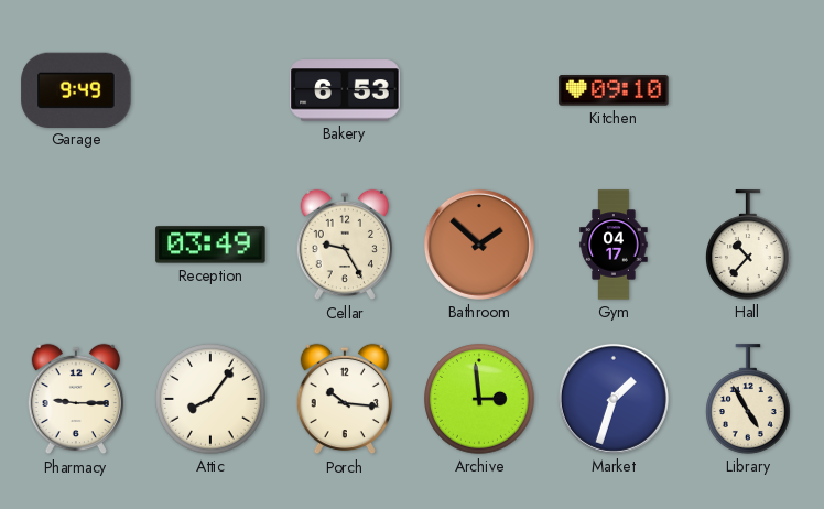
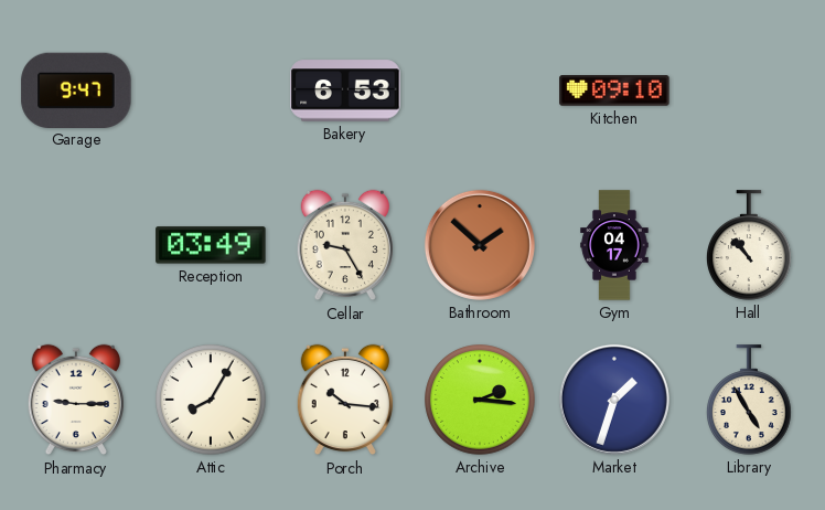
Garage: 9:49 -> 9:47
Hall: 10:37 -> 10:53
Attic: 8:06 -> 8:05
Archive: 2:59 -> 2:16
